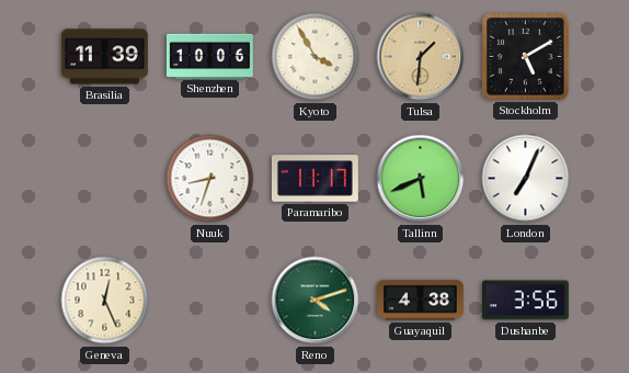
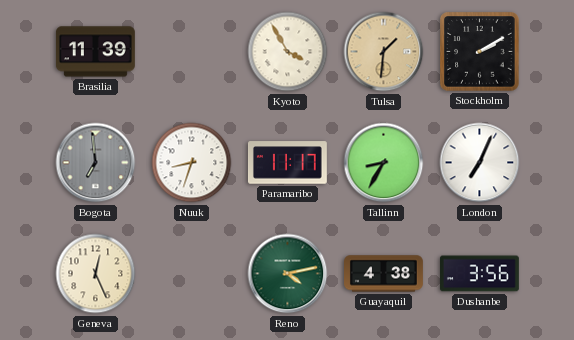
Shenzhen: 10:06 -> none
Stockholm: 5:10 -> 2:10
Bogota: none -> 6:59
Tallinn: 5:41 -> 8:35
Reno: 4:12 -> 4:13
